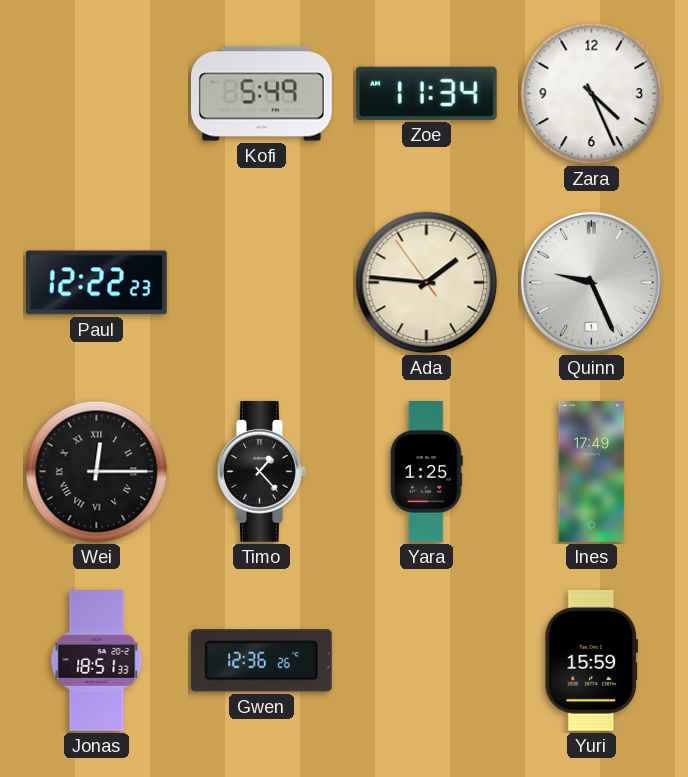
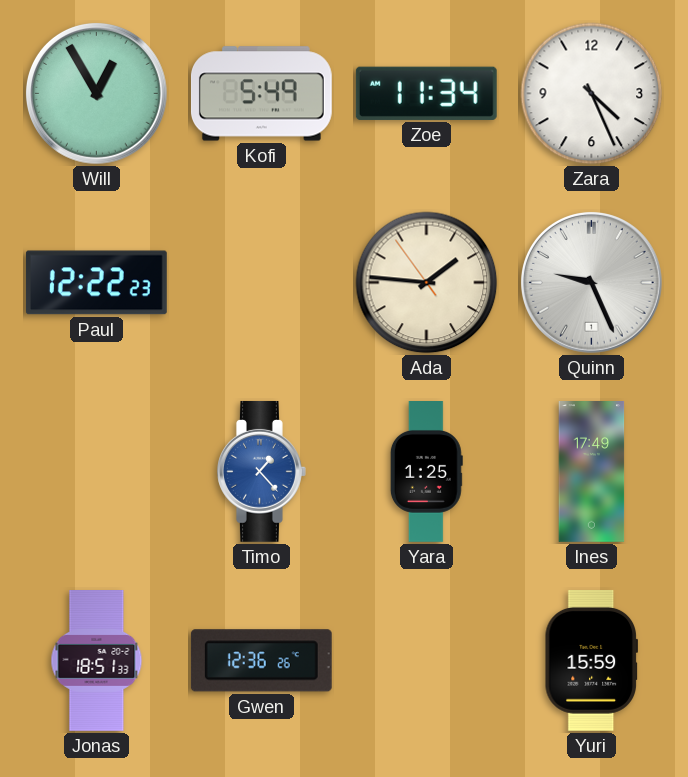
Will: none -> 12:55
Wei: 12:15 -> none
Timo dial: black -> blue
